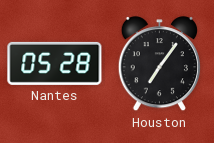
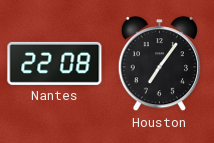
Nantes: 05:28 -> 22:08
